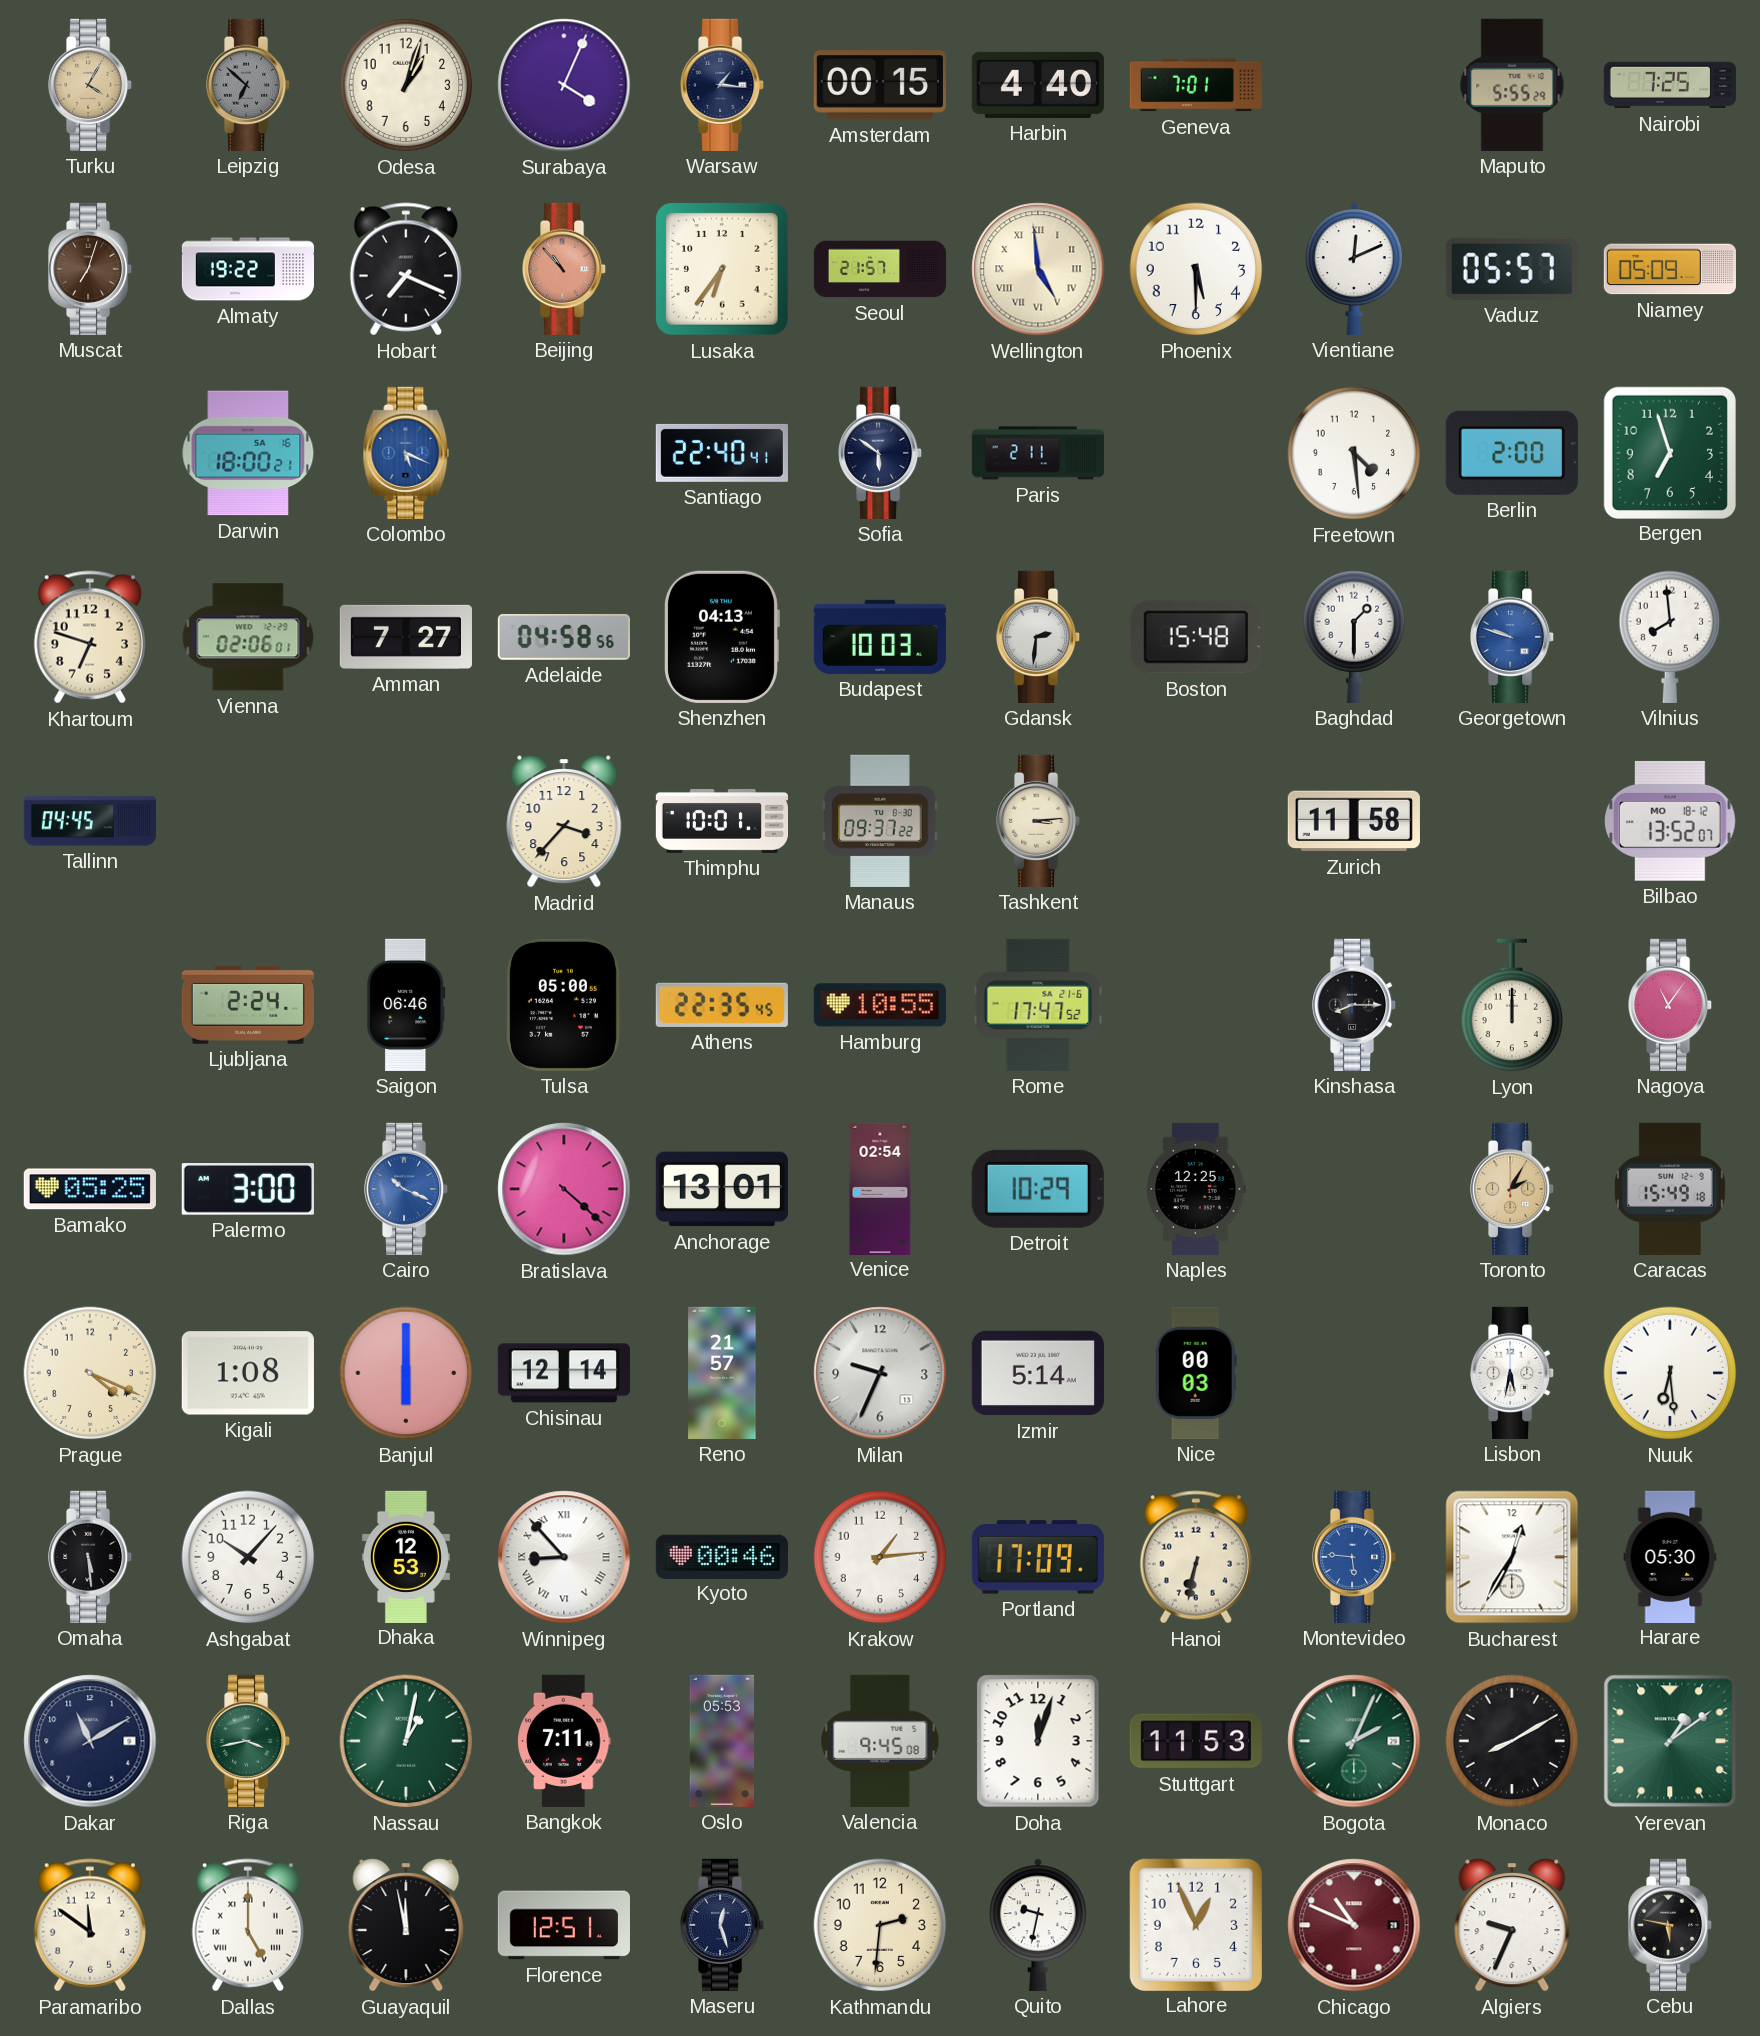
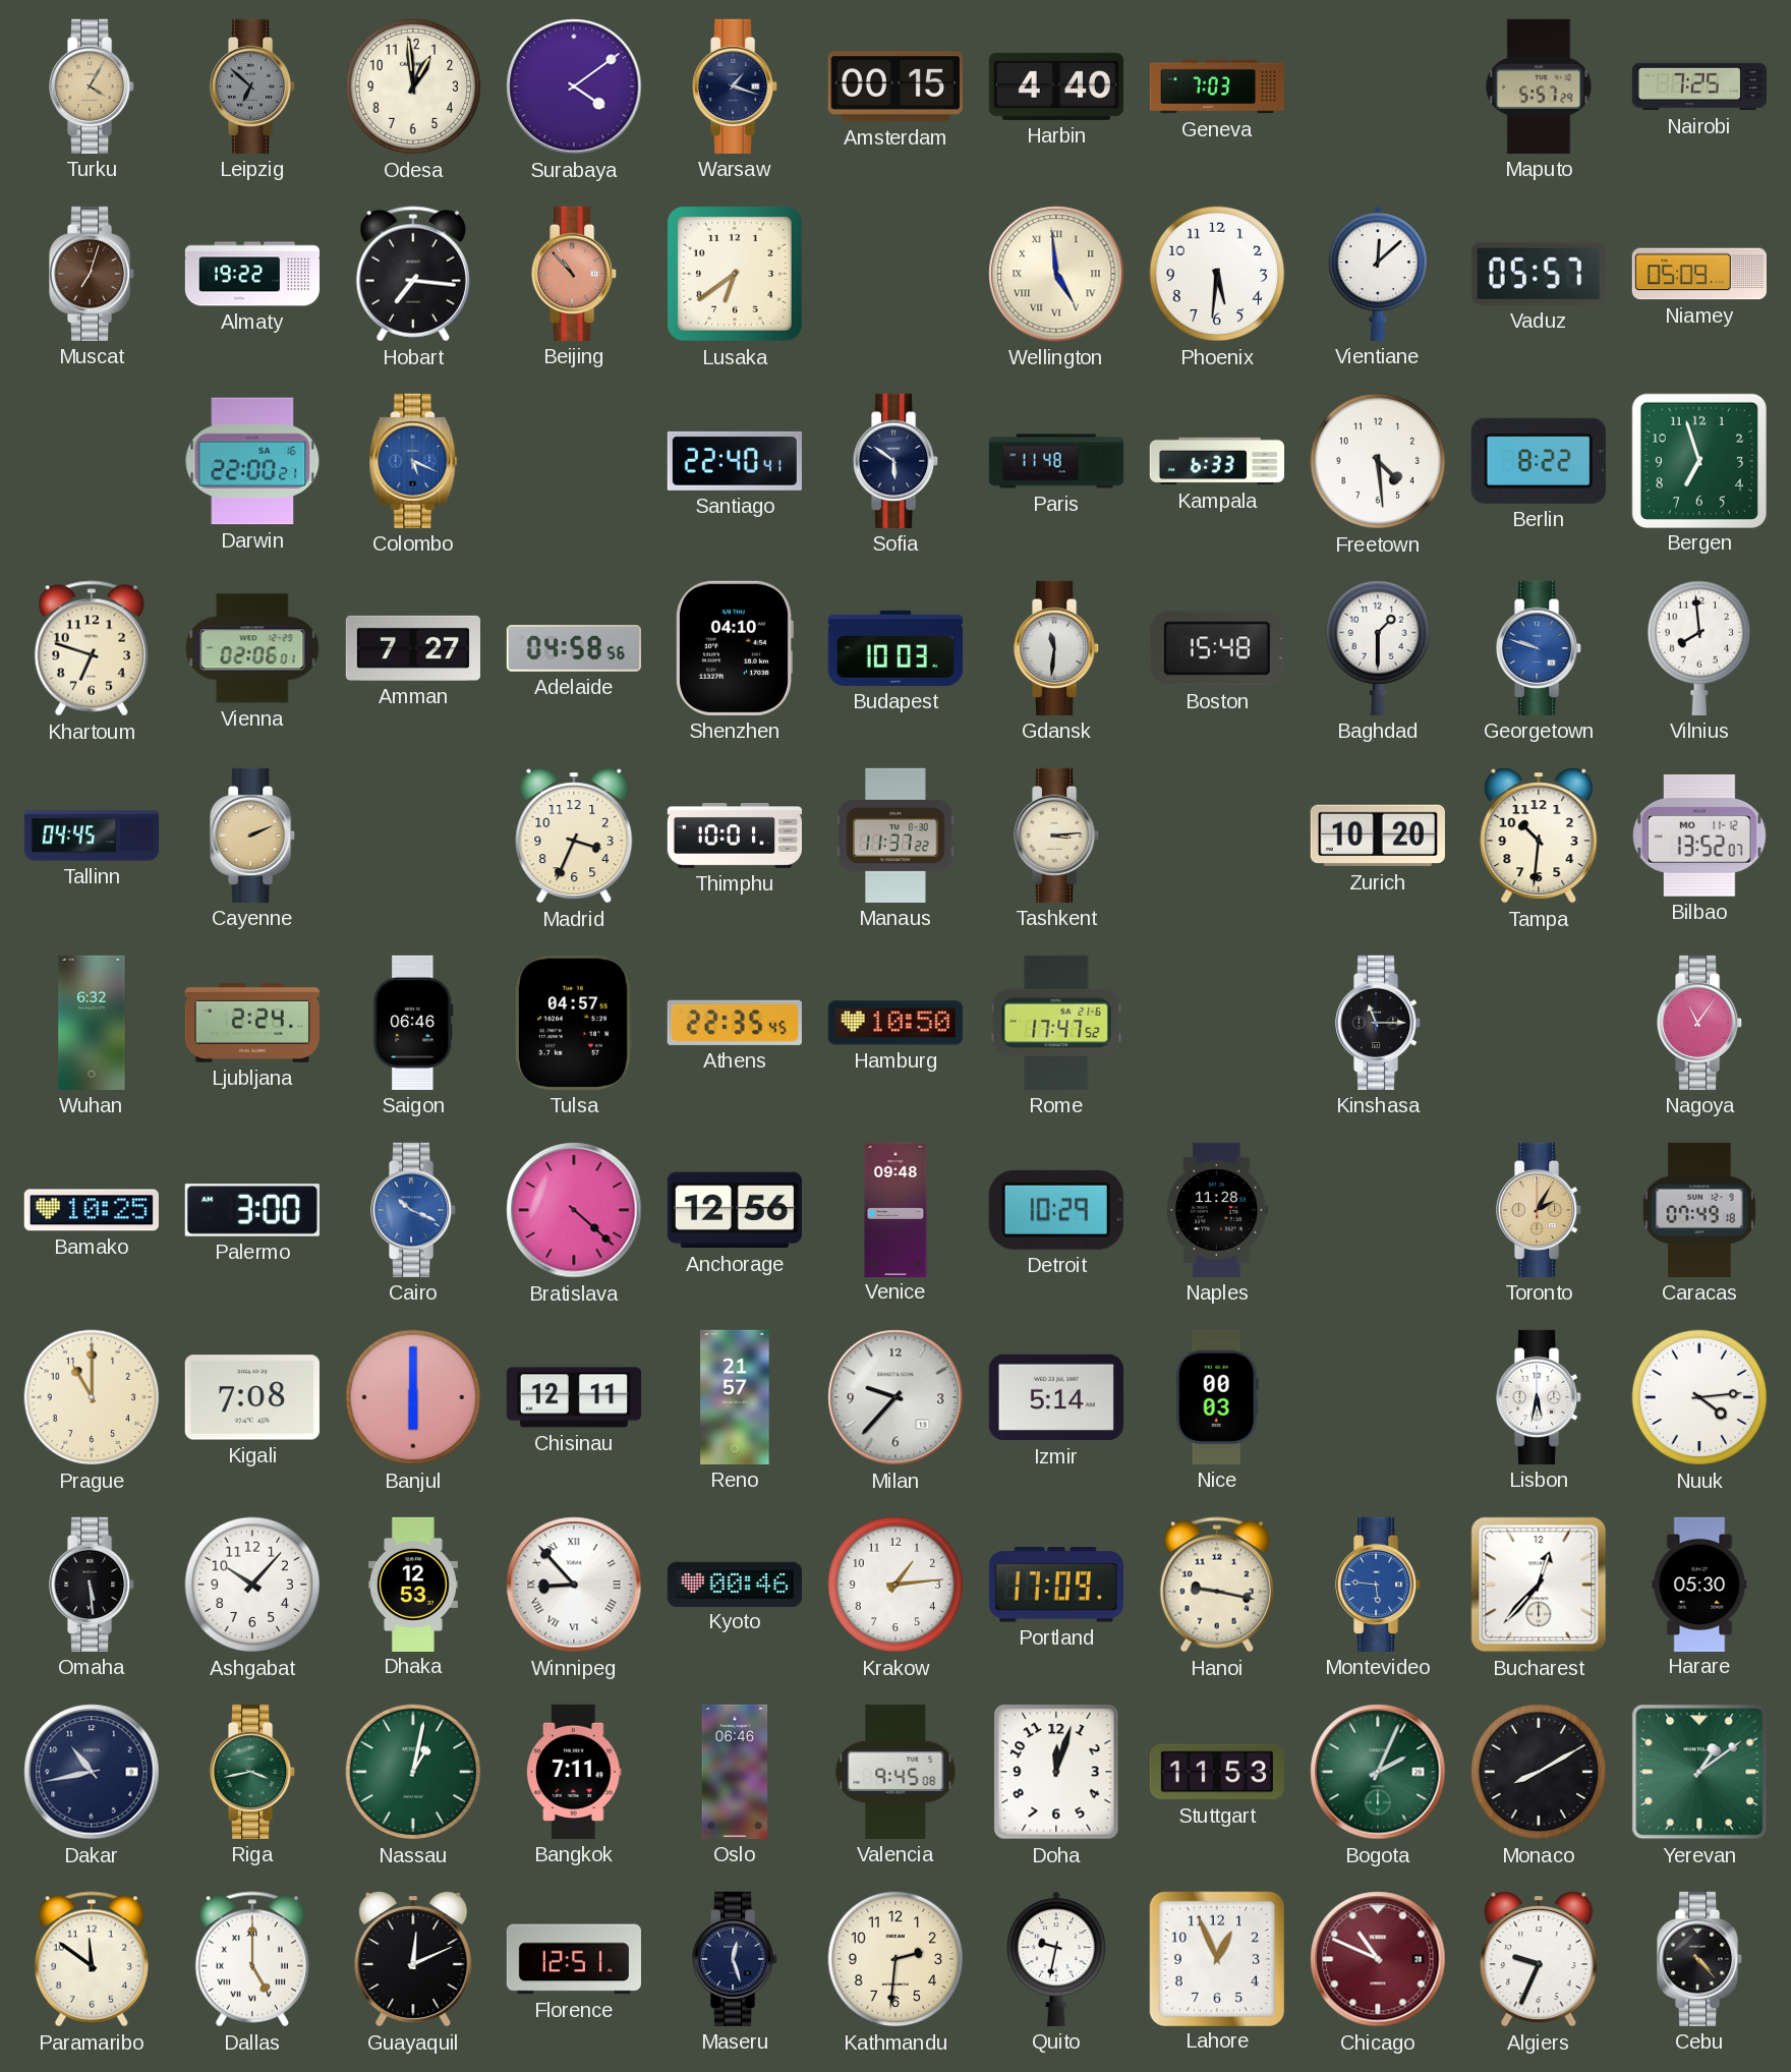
Odesa: 1:03 -> 12:59
Surabaya: 4:04 -> 4:09
Warsaw: 1:16 -> 1:18
Geneva: 7:01 -> 7:03
Maputo: 5:55 -> 5:57
Hobart: 7:19 -> 7:16
Lusaka: 6:36 -> 6:39
Seoul: 21:57 -> none
Phoenix: 5:30 -> 5:31
Vientiane: 12:11 -> 12:08
Darwin: 18:00 -> 22:00
Paris: 2:11 -> 11:48
Kampala: none -> 6:33
Berlin: 2:00 -> 8:22
Shenzhen: 04:13 -> 04:10
Gdansk: 2:31 -> 11:31
Cayenne: none -> 2:11
Madrid: 3:37 -> 3:34
Manaus: 09:37 -> 11:37
Zurich: 11:58 -> 10:20
Tampa: none -> 10:31
Bilbao date: MO 18-12 -> MO 11-12
Wuhan: none -> 6:32
Tulsa: 05:00 -> 04:57
Hamburg: 10:55 -> 10:50
Kinshasa: 8:15 -> 11:15
Lyon: 12:00 -> none
Bamako: 05:25 -> 10:25
Anchorage: 13:01 -> 12:56
Venice: 02:54 -> 09:48
Naples: 12:25 -> 11:28
Caracas: 15:49 -> 07:49
Prague: 4:19 -> 11:00
Kigali: 1:08 -> 7:08
Chisinau: 12:14 -> 12:11
Milan: 9:34 -> 9:37
Nuuk: 6:29 -> 4:14
Hanoi: 6:32 -> 9:17
Bucharest: 12:35 -> 12:37
Dakar: 11:10 -> 10:43
Oslo: 05:53 -> 06:46
Guayaquil: 11:58 -> 12:11
Cebu: 5:47 -> 4:23
